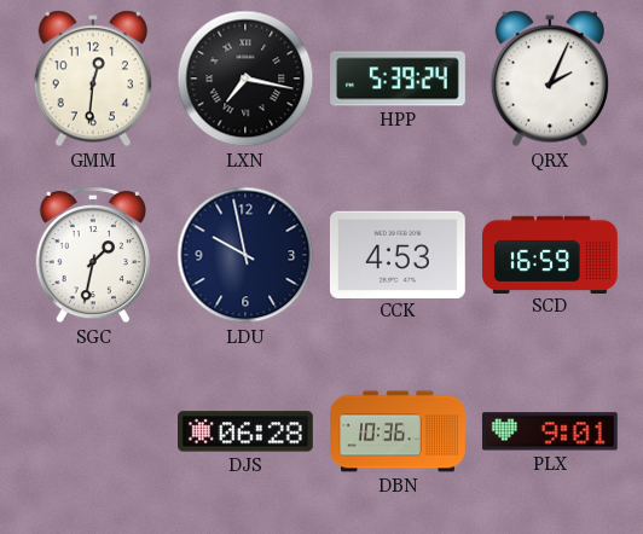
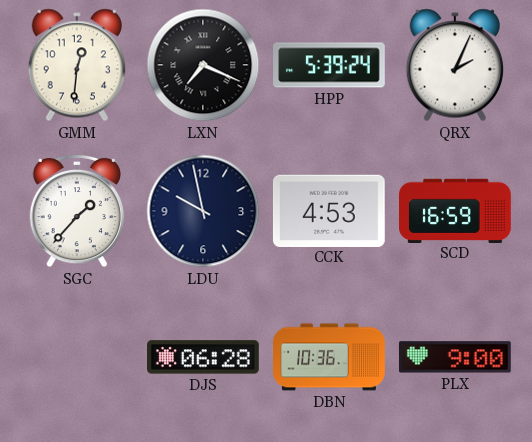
LXN: 7:17 -> 7:19
SGC: 1:32 -> 1:37
PLX: 9:01 -> 9:00
